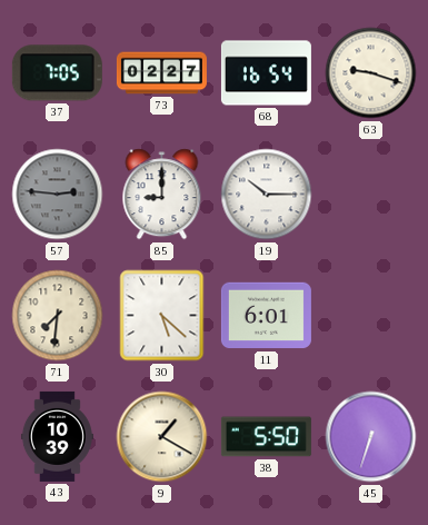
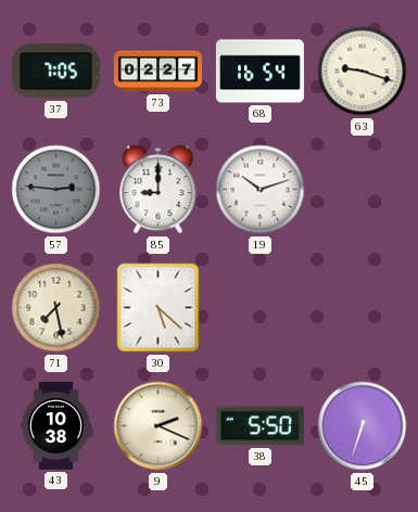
19: 10:15 -> 10:12
71: 7:31 -> 7:28
11: 6:01 -> none
43: 10:39 -> 10:38
9: 1:20 -> 2:19
